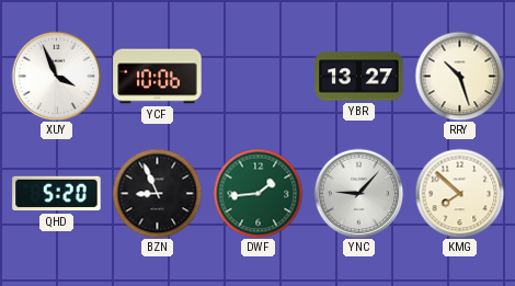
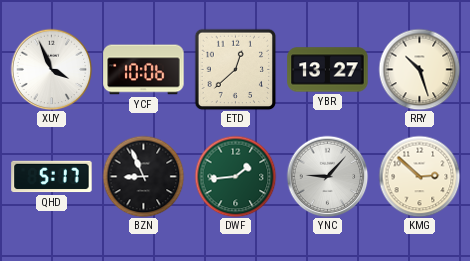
ETD: none -> 12:38
QHD: 5:20 -> 5:17
KMG: 7:52 -> 2:52
